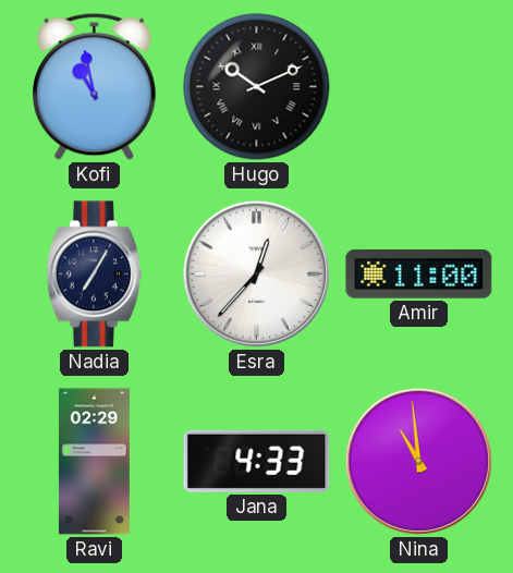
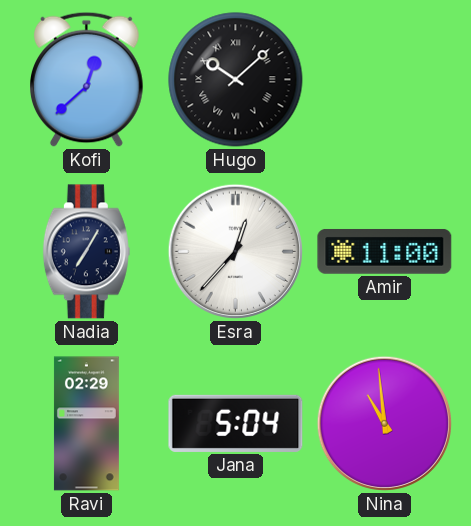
Kofi: 10:58 -> 12:38
Hugo: 10:11 -> 10:08
Jana: 4:33 -> 5:04
